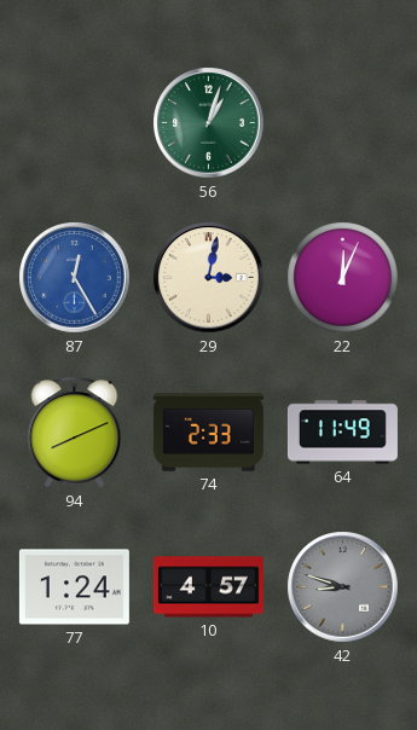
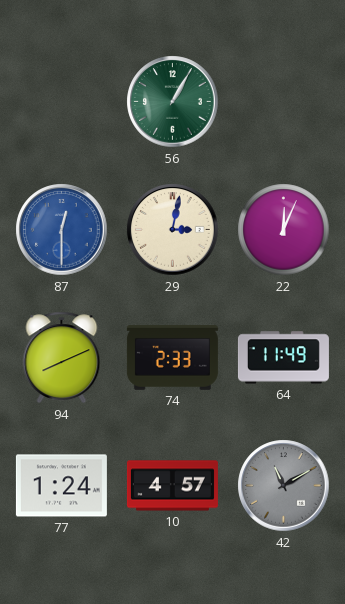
56: 1:03 -> 1:05
87: 12:25 -> 12:30
42: 8:48 -> 11:10
